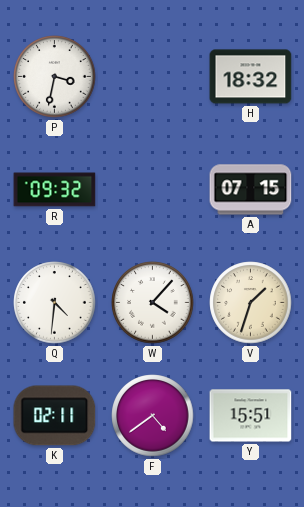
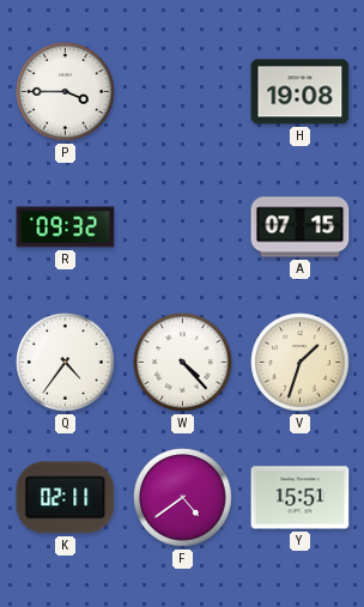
P: 3:32 -> 3:45
H: 18:32 -> 19:08
Q: 4:31 -> 4:36
W: 4:07 -> 4:23
